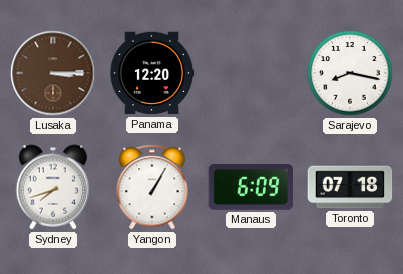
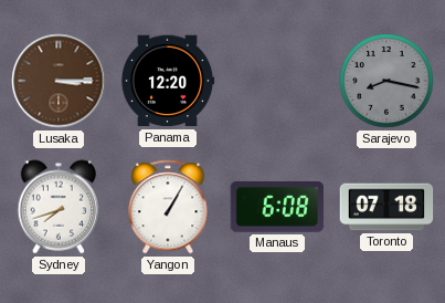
Sarajevo dial: white -> grey
Manaus: 6:09 -> 6:08
